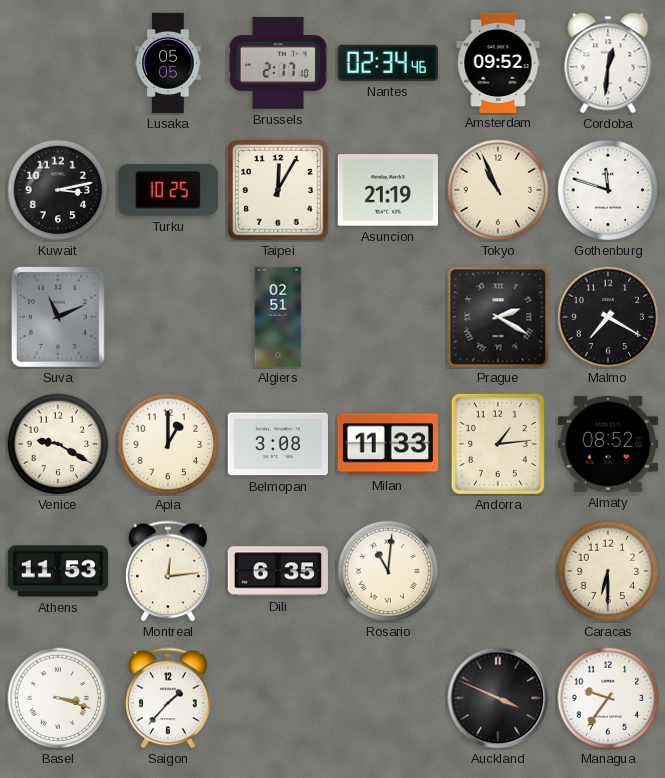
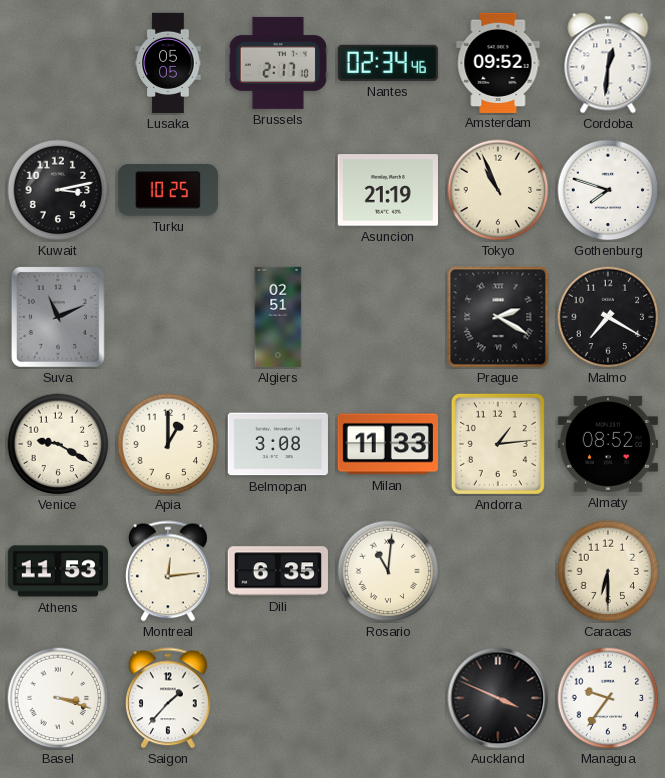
Taipei: 12:05 -> none
Gothenburg: 11:48 -> 7:48
